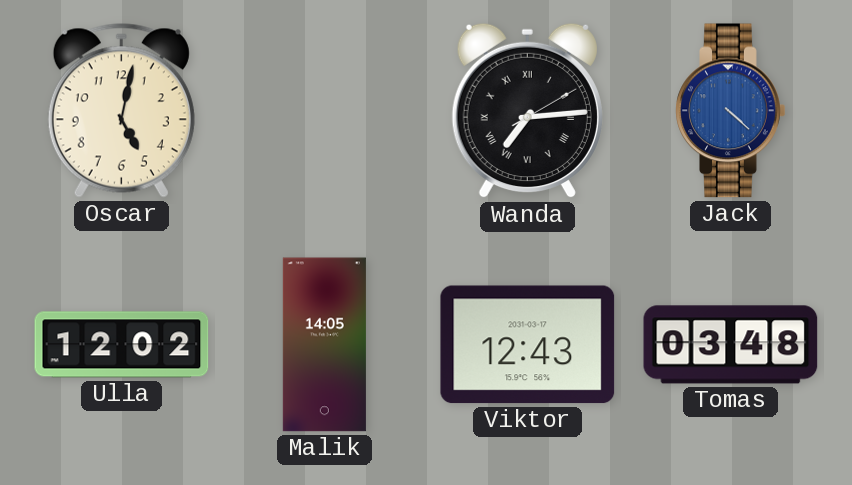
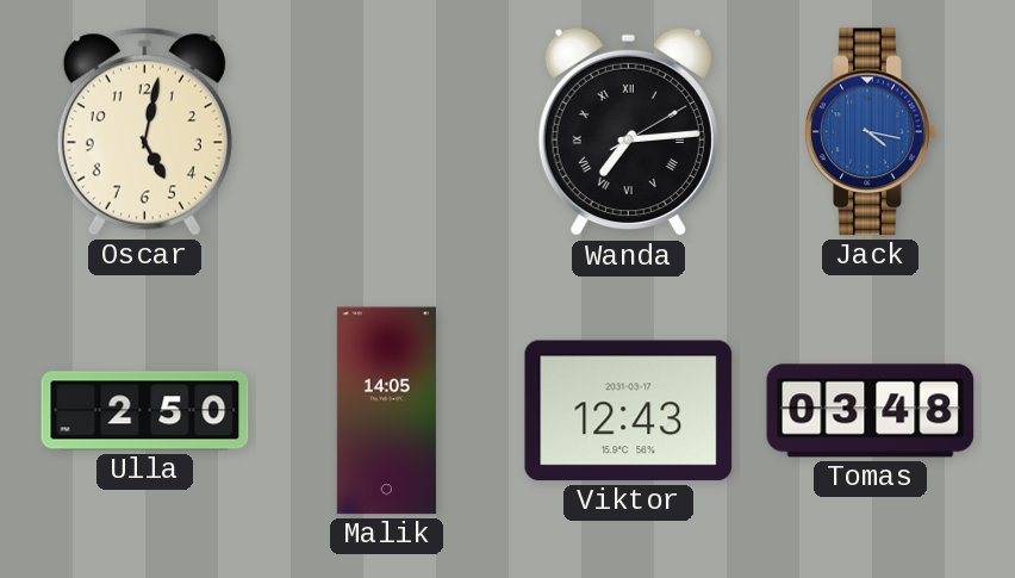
Jack: 4:22 -> 4:17
Ulla: 12:02 -> 2:50
